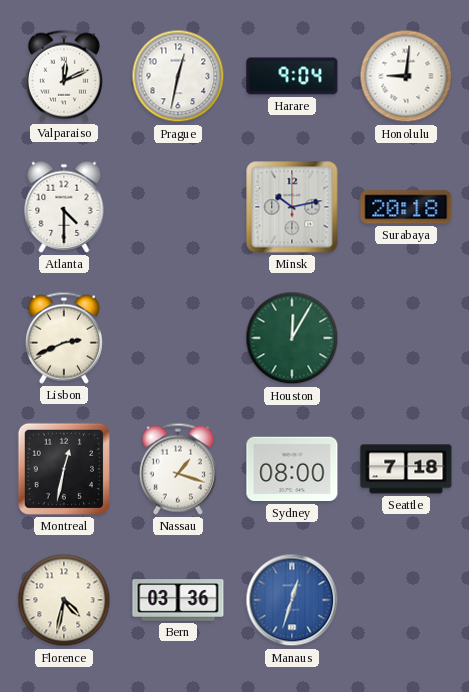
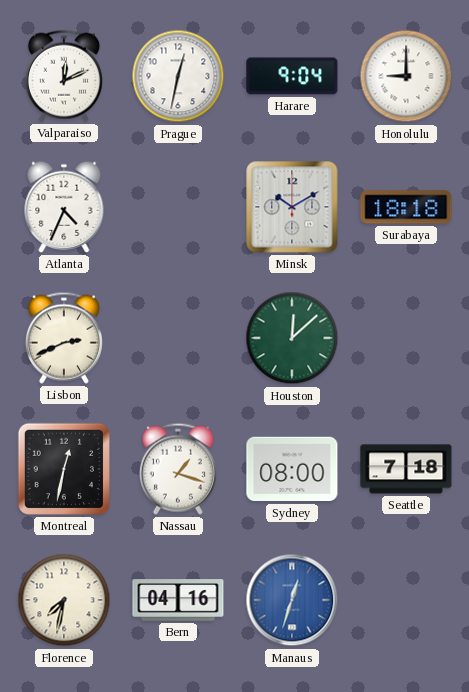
Honolulu: 9:01 -> 9:00
Atlanta: 4:30 -> 4:34
Minsk: 10:13 -> 10:10
Surabaya: 20:18 -> 18:18
Houston: 12:05 -> 12:08
Florence: 4:32 -> 7:32
Bern: 03:36 -> 04:16
